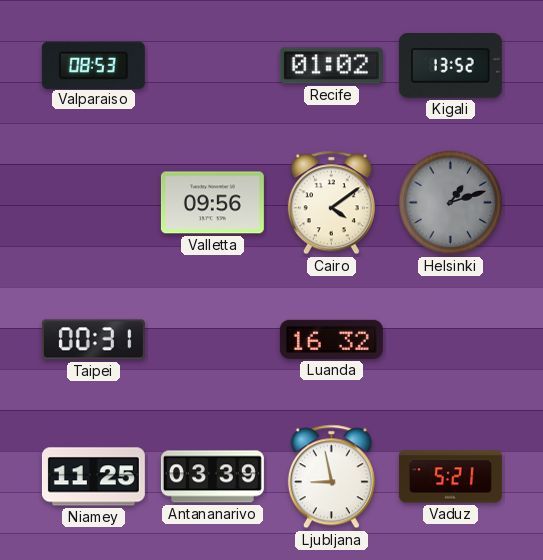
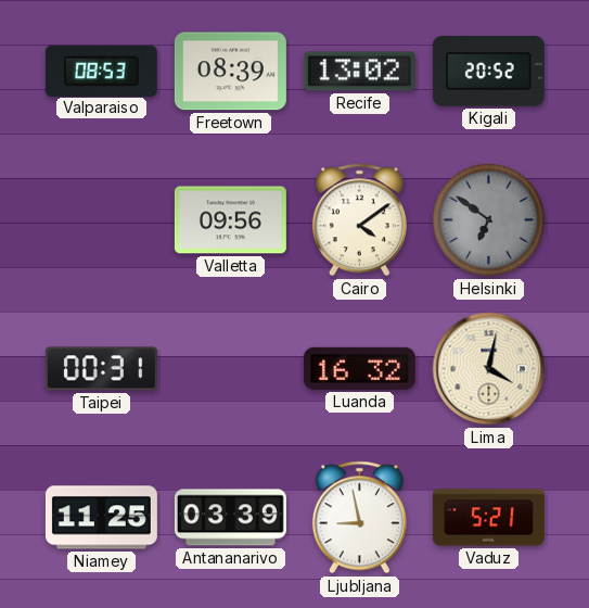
Freetown: none -> 08:39
Recife: 01:02 -> 13:02
Kigali: 13:52 -> 20:52
Helsinki: 1:12 -> 6:51
Lima: none -> 4:02
